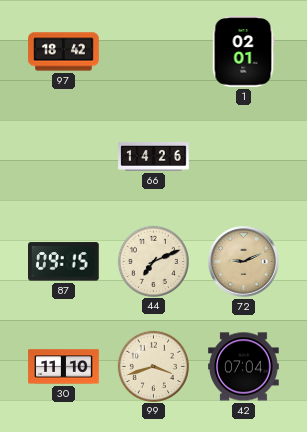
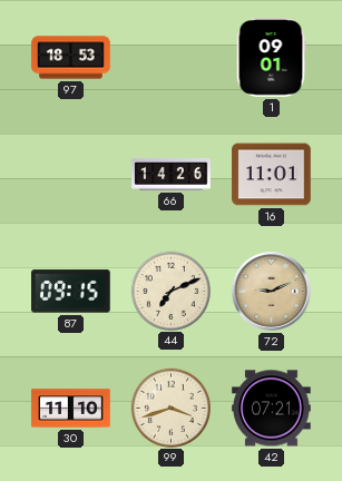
97: 18:42 -> 18:53
1: 02:01 -> 09:01
16: none -> 11:01
42: 07:04 -> 07:21
